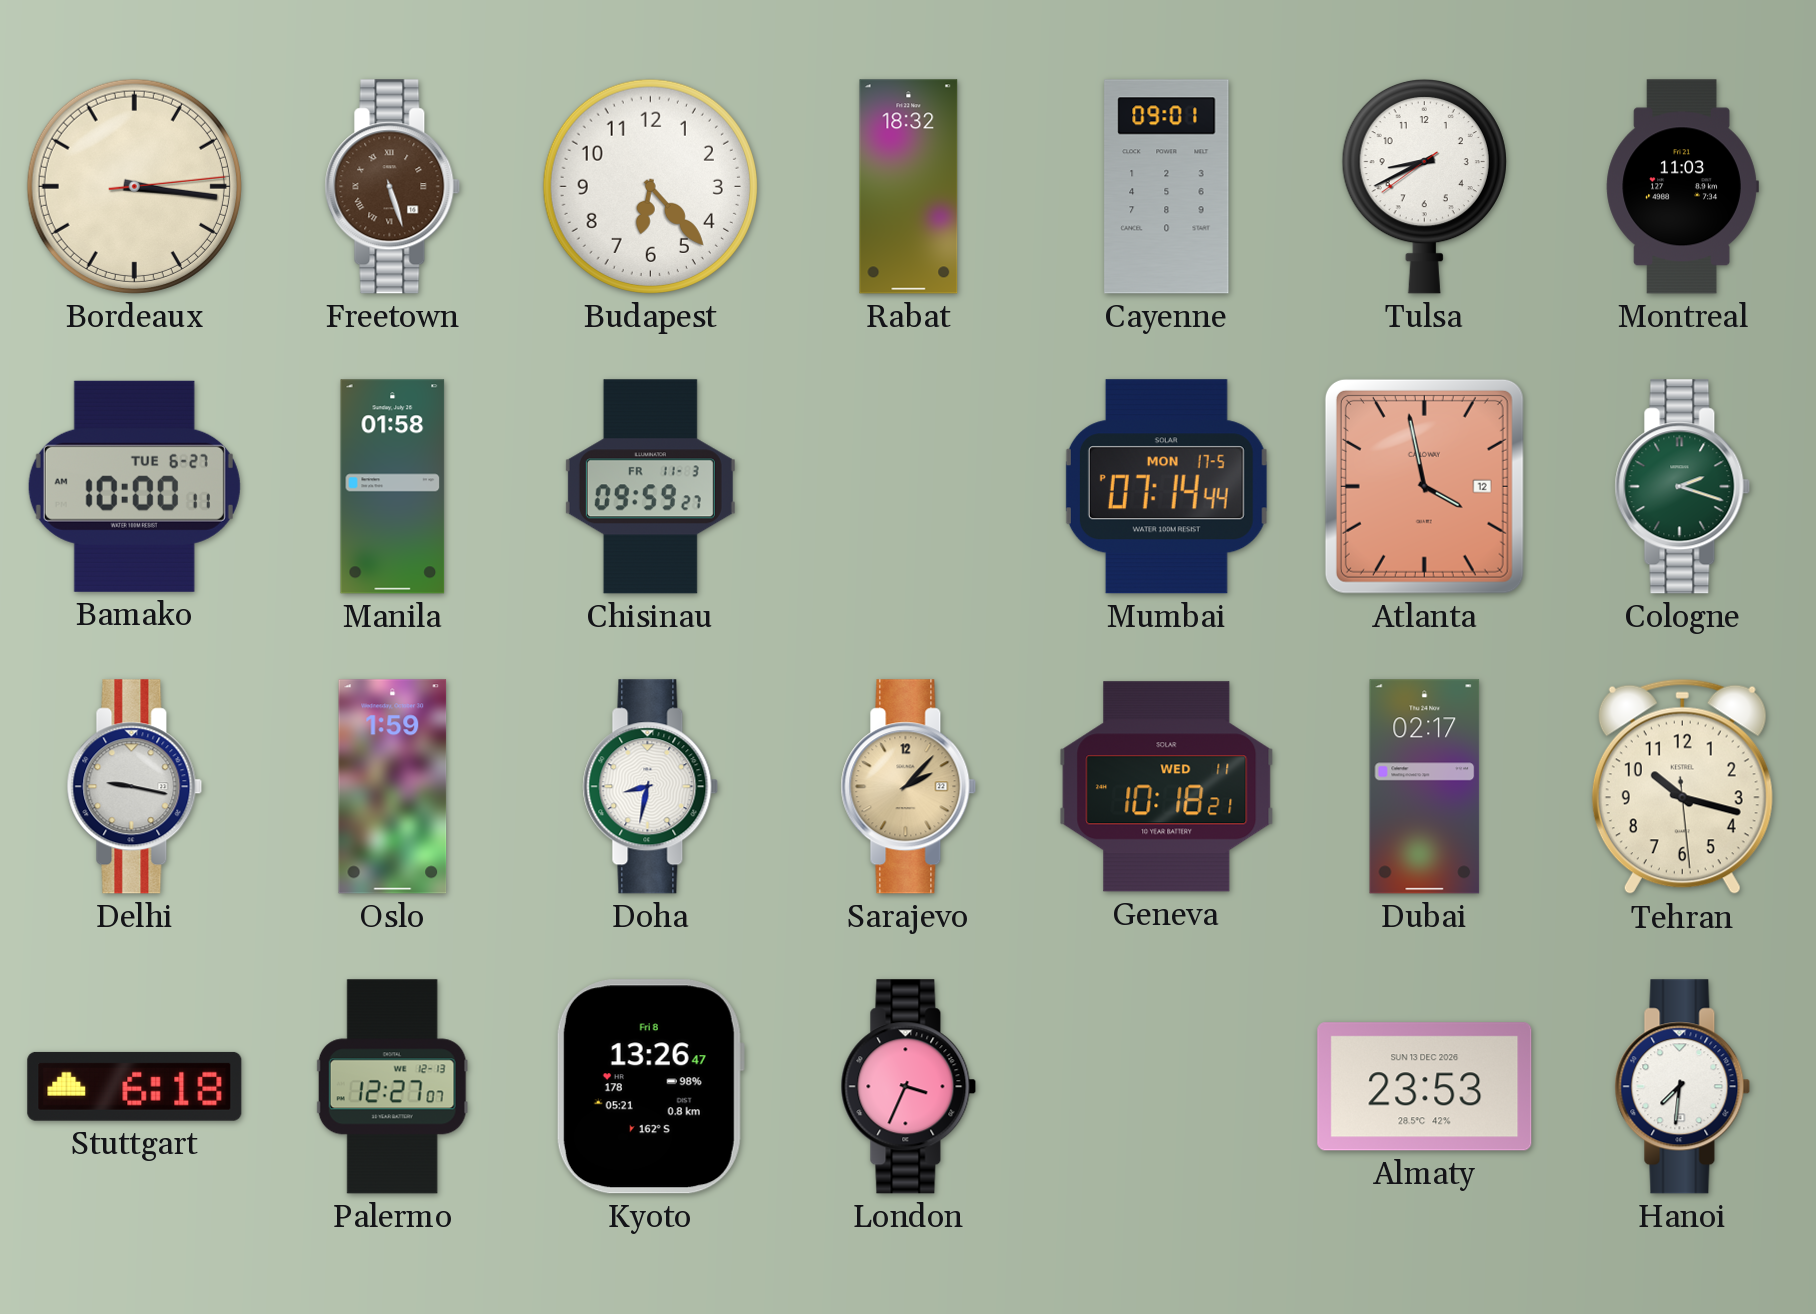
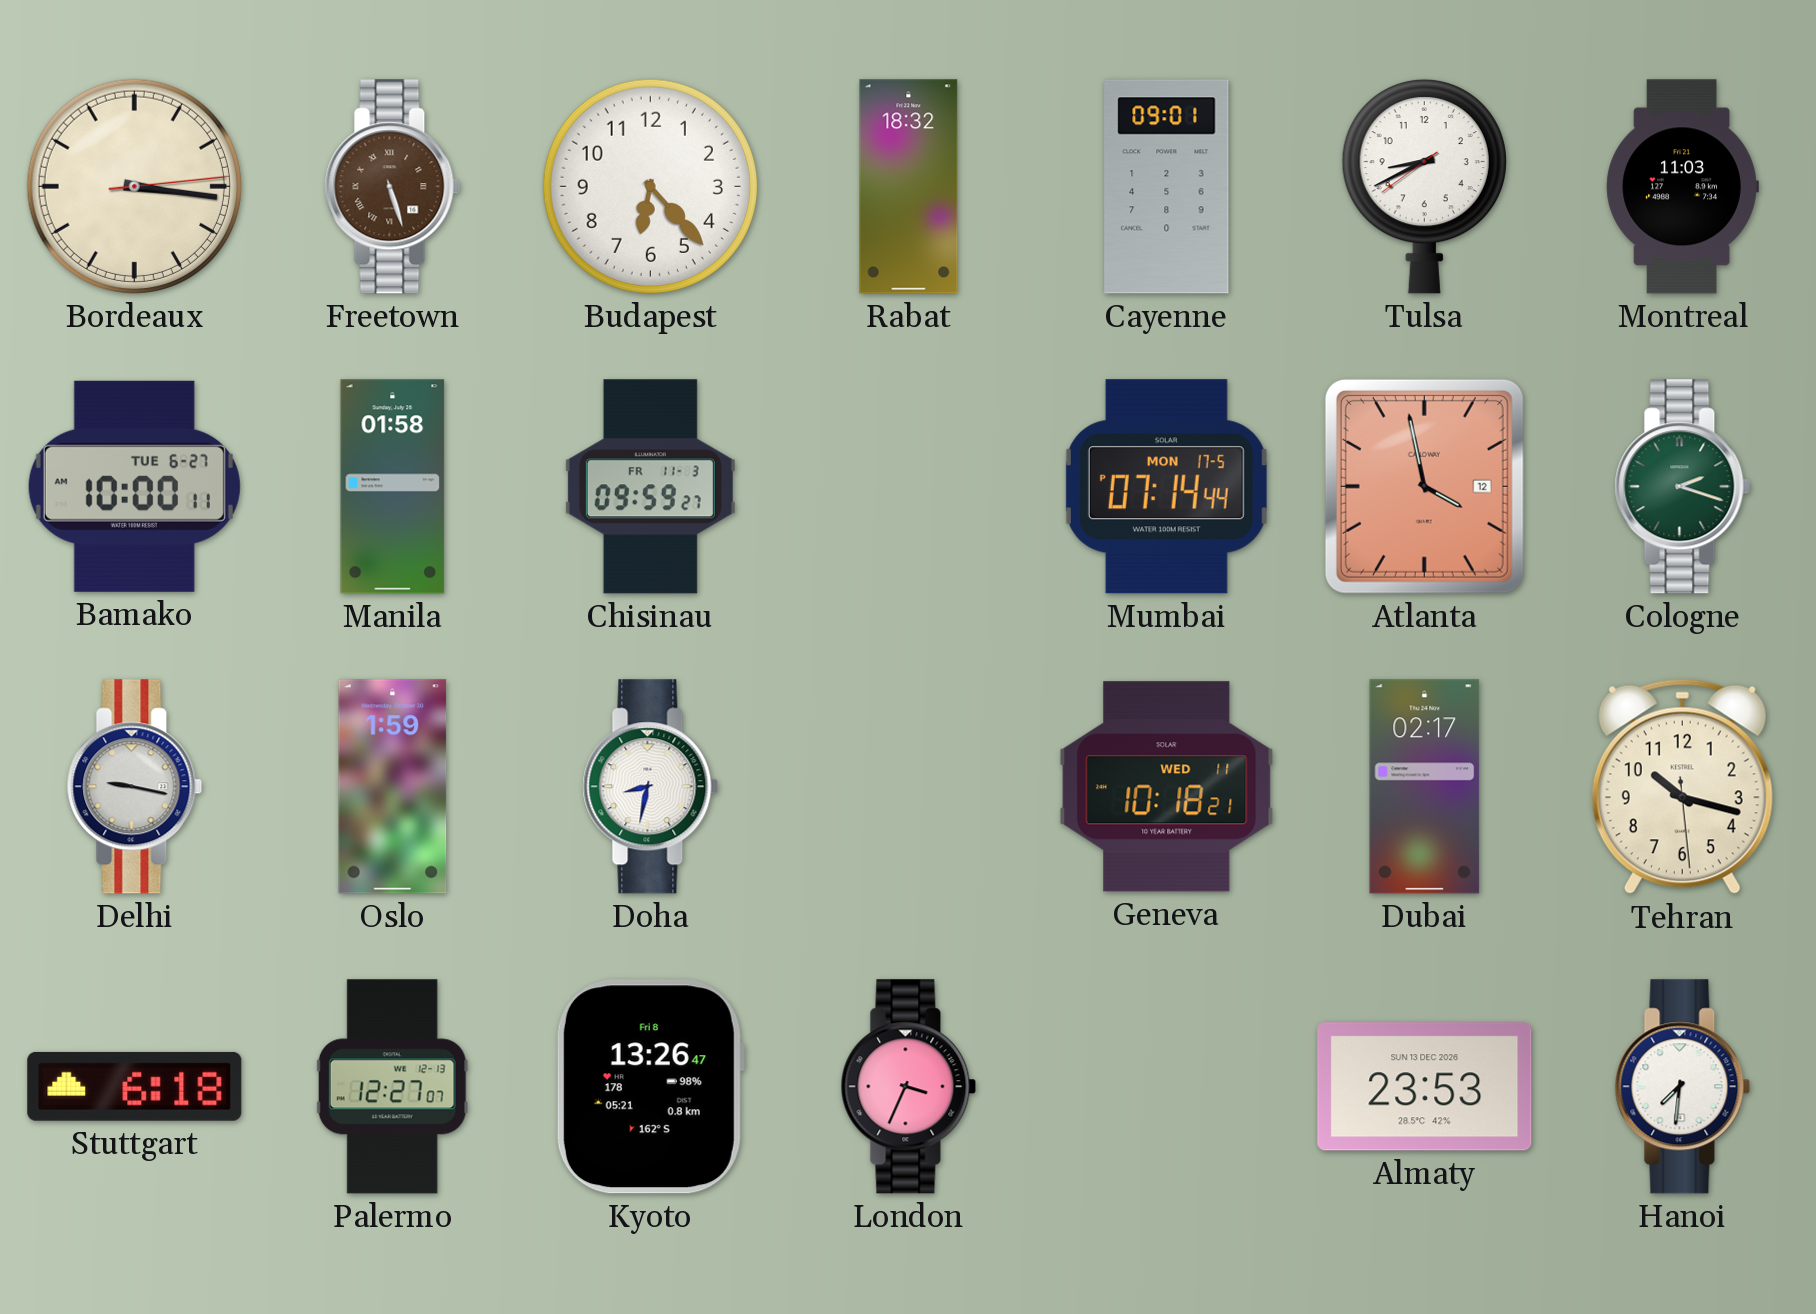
Sarajevo: 2:07 -> none
